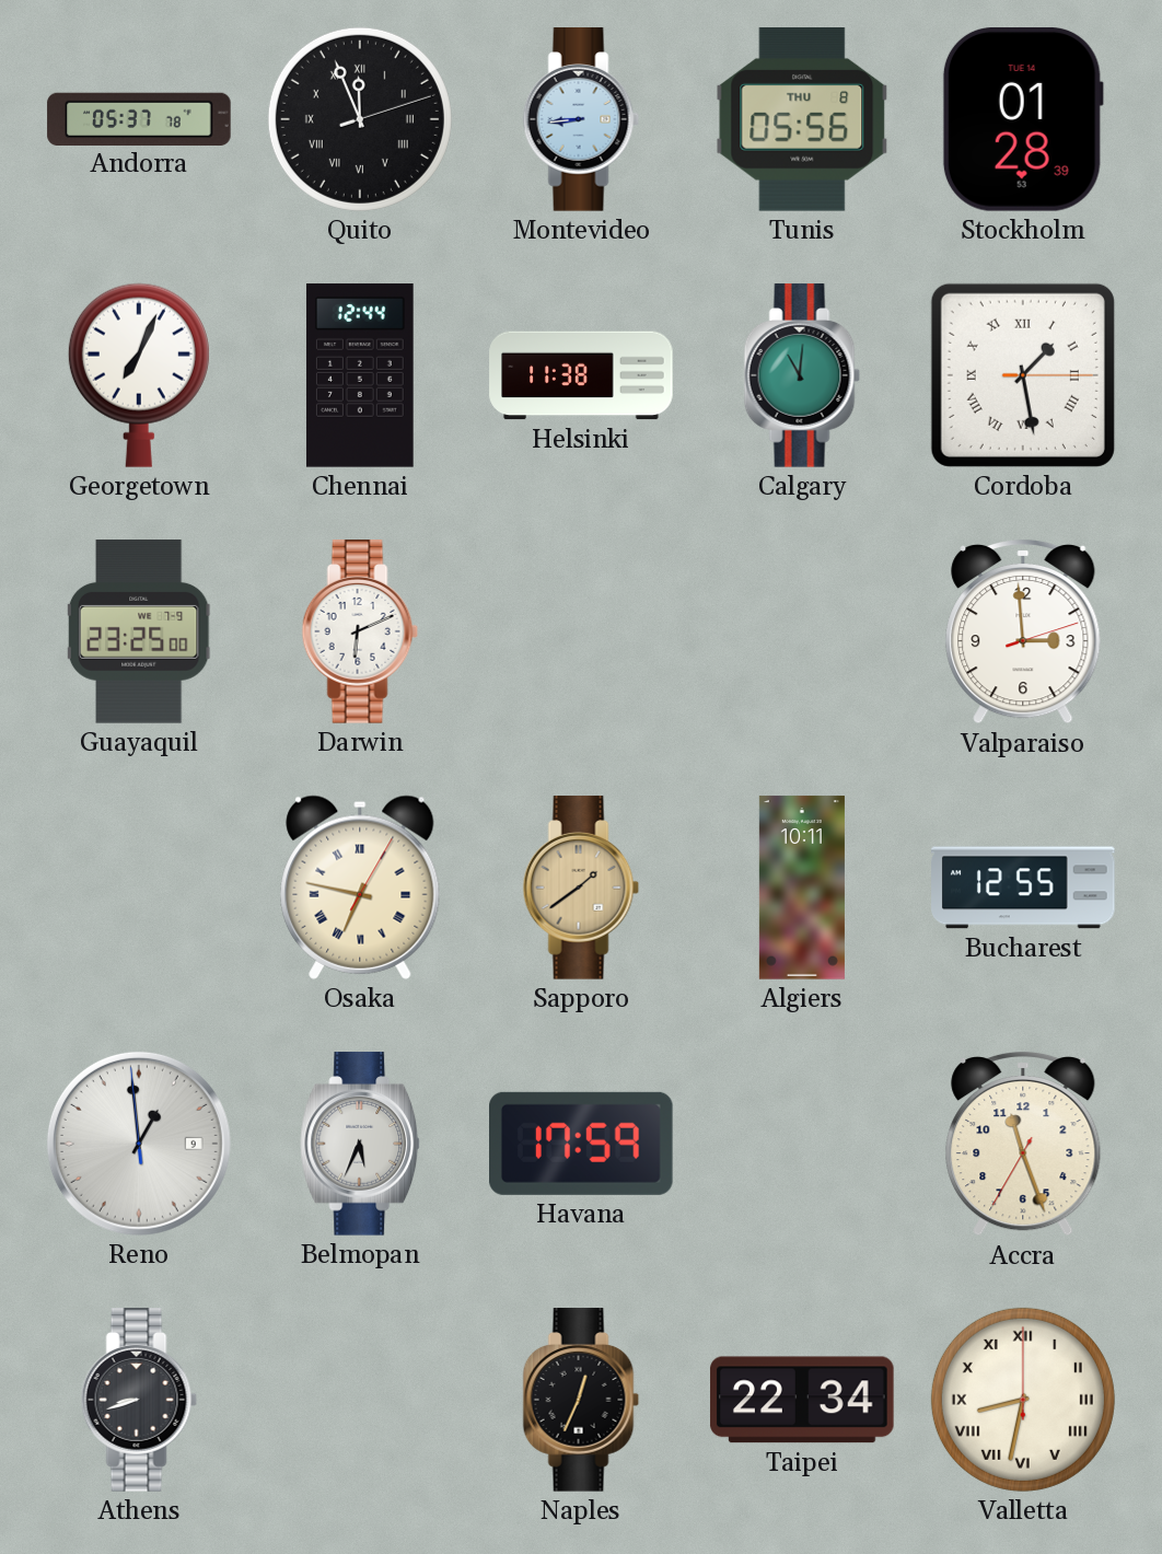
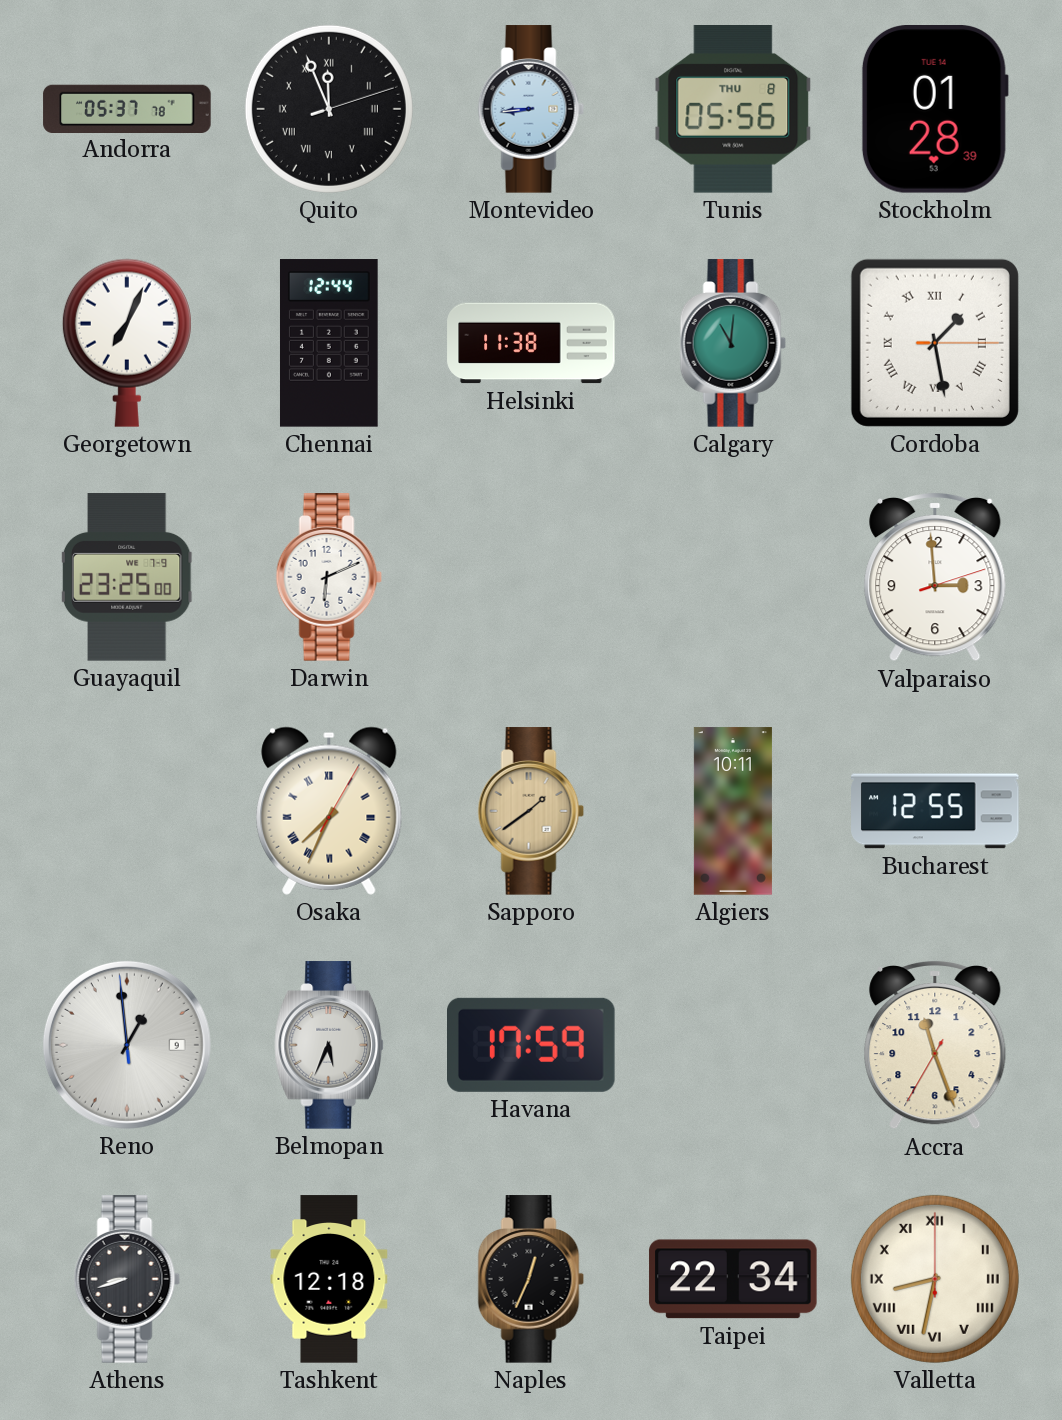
Osaka: 6:47 -> 7:34
Tashkent: none -> 12:18
